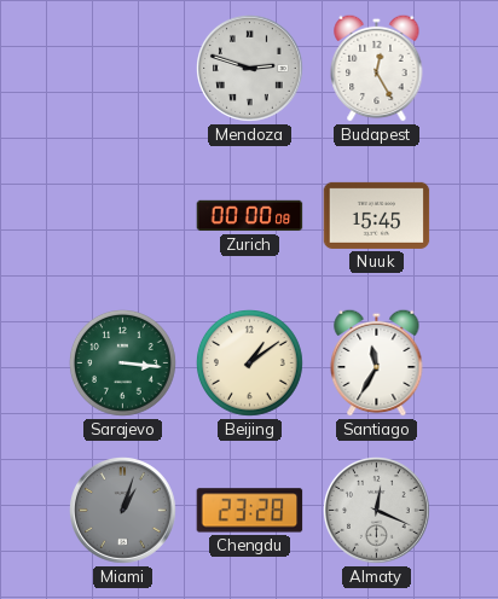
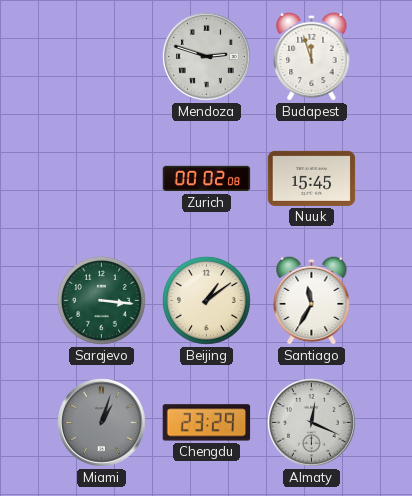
Budapest: 12:25 -> 11:57
Zurich: 00:00 -> 00:02
Chengdu: 23:28 -> 23:29
